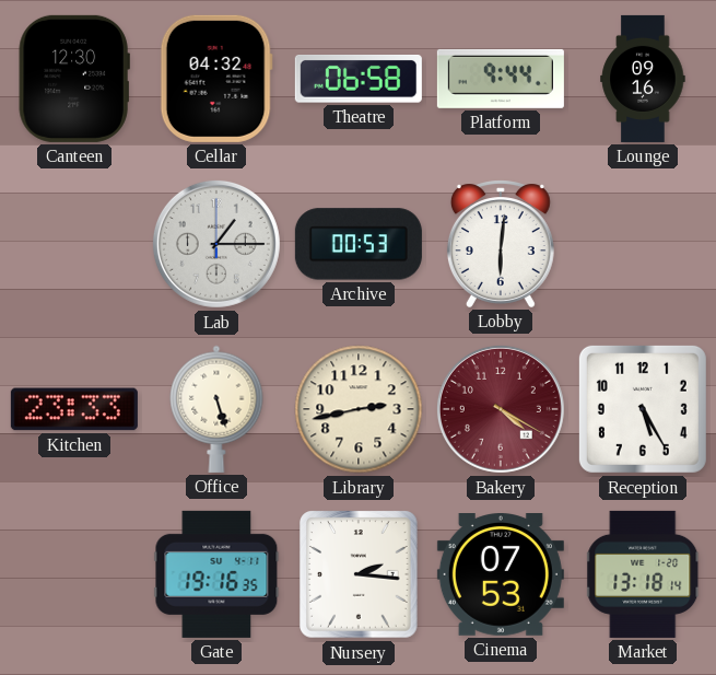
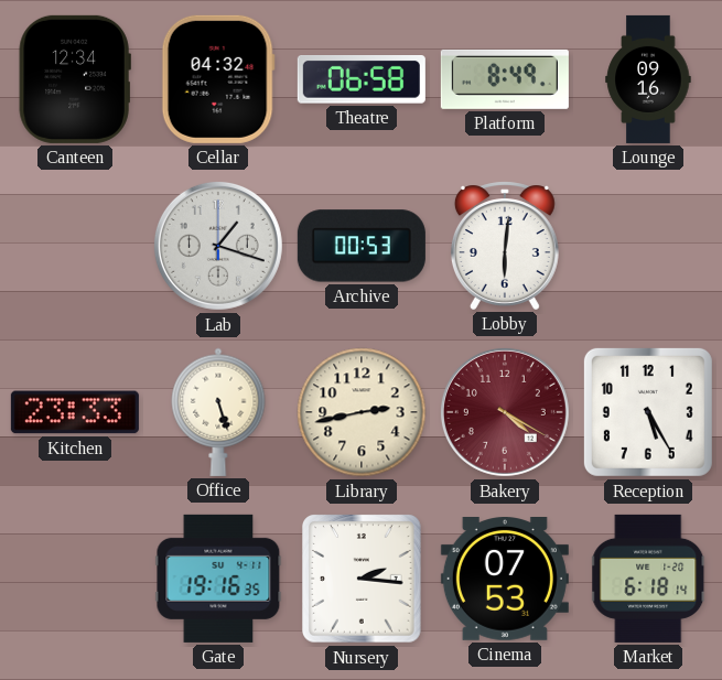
Canteen: 12:30 -> 12:34
Platform: 9:44 -> 8:49
Lab: 1:15 -> 1:18
Market: 13:18 -> 6:18
